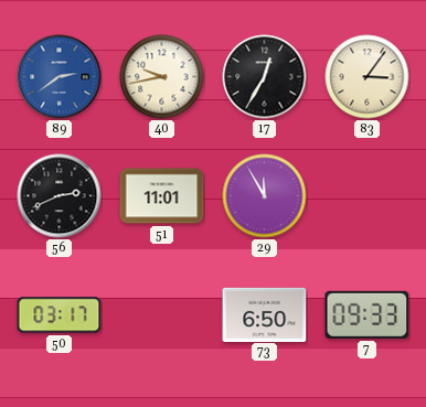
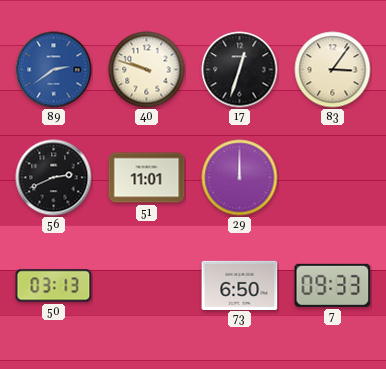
40: 9:43 -> 9:48
17: 12:35 -> 12:33
29: 11:55 -> 12:00
50: 03:17 -> 03:13
